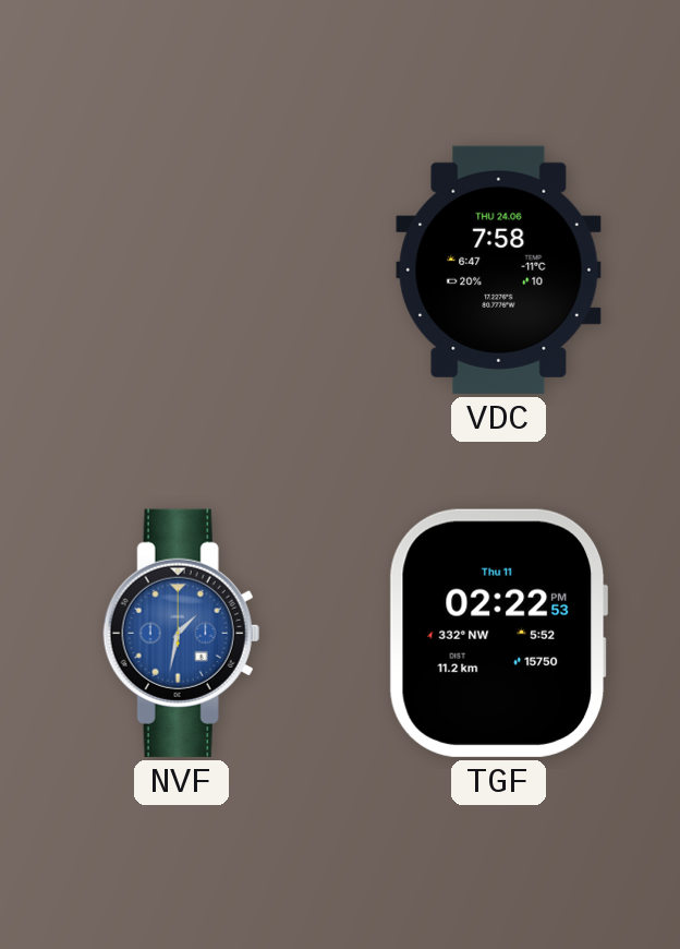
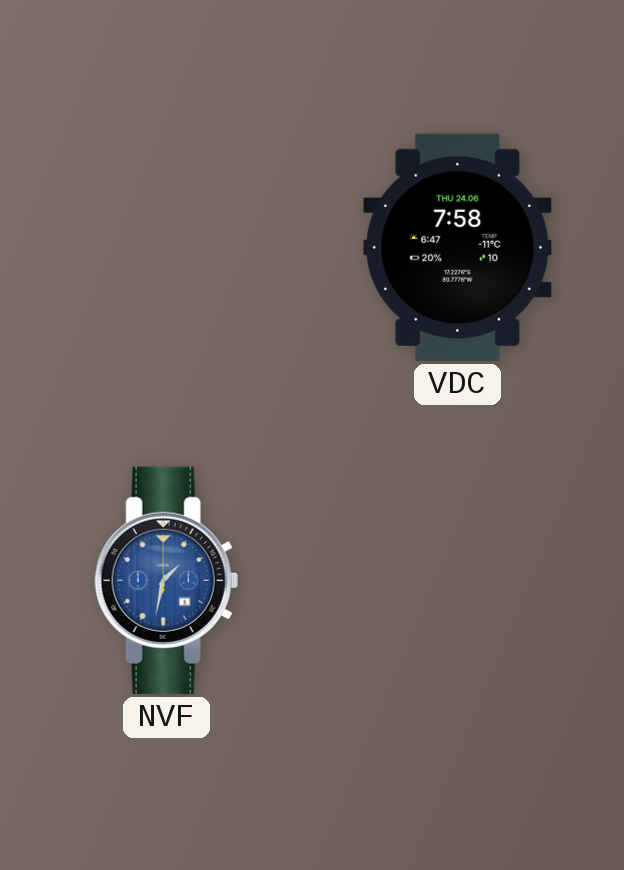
TGF: 02:22 -> none
